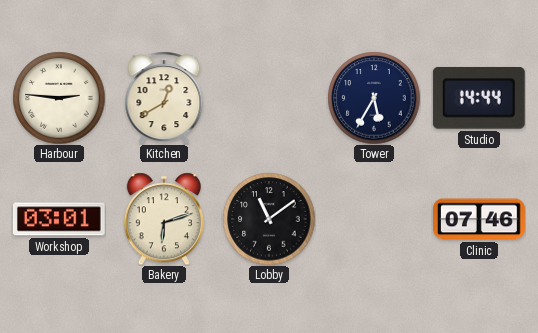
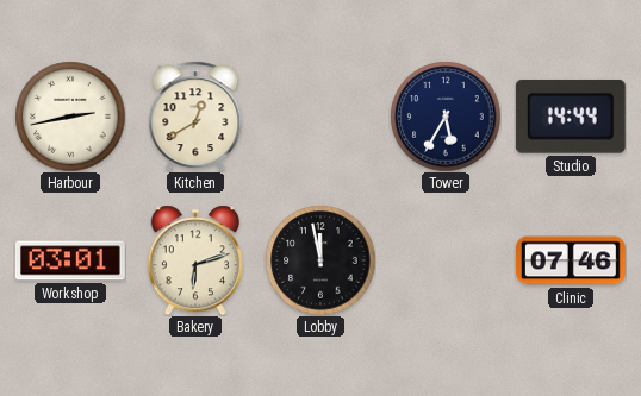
Harbour: 2:46 -> 2:43
Lobby: 11:09 -> 11:58
